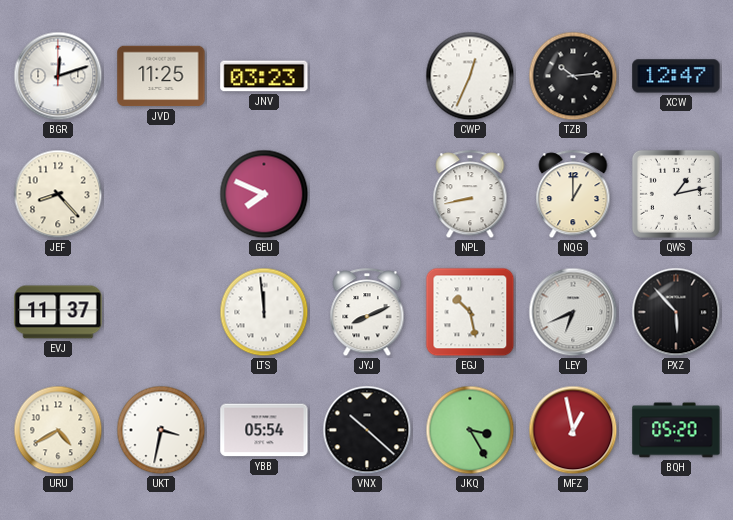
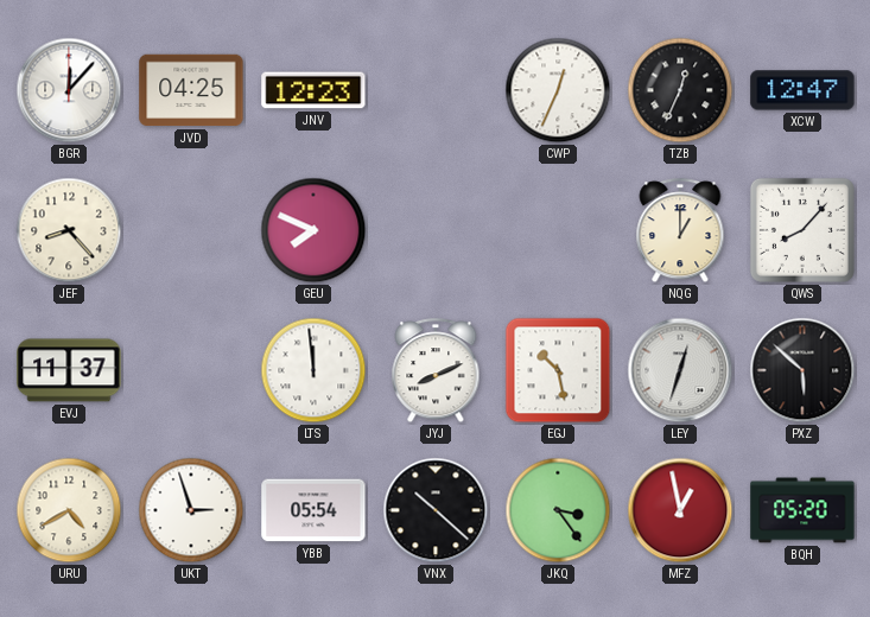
BGR: 12:12 -> 12:07
JVD: 11:25 -> 04:25
JNV: 03:23 -> 12:23
TZB: 10:14 -> 12:34
NPL: 8:43 -> none
QWS: 1:13 -> 8:07
LEY: 6:41 -> 12:33
PXZ: 5:53 -> 5:52
UKT: 3:32 -> 2:57
JKQ: 3:25 -> 3:24
